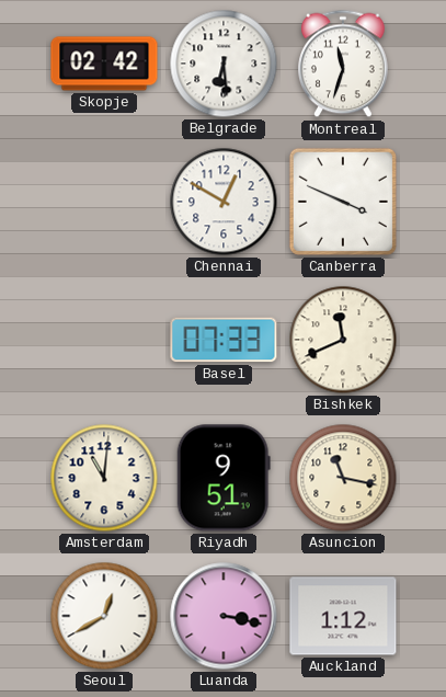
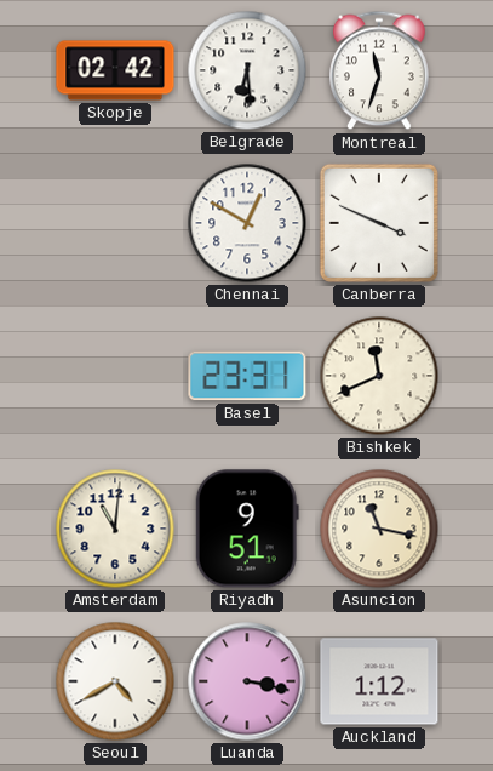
Basel: 07:33 -> 23:31
Seoul: 12:40 -> 4:40
